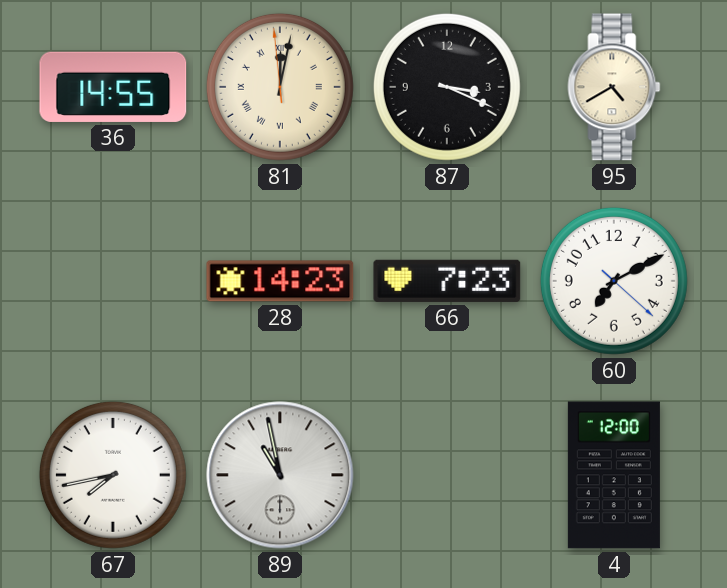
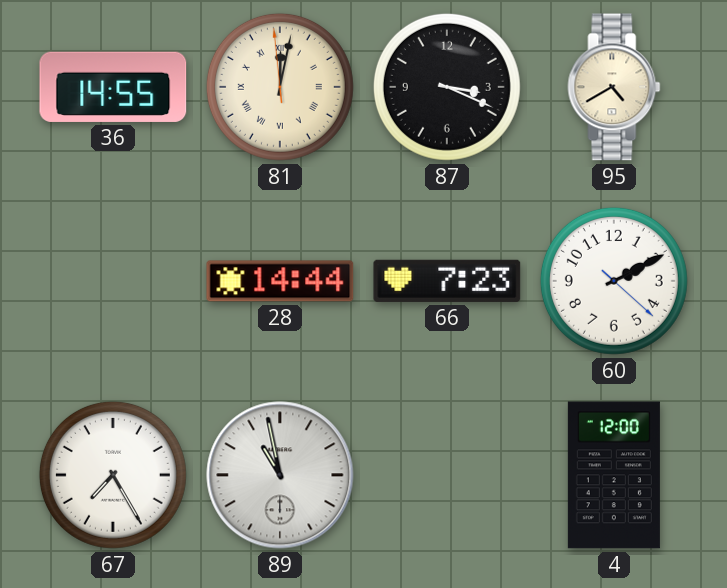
28: 14:23 -> 14:44
60: 7:10 -> 2:10
67: 7:43 -> 7:25
